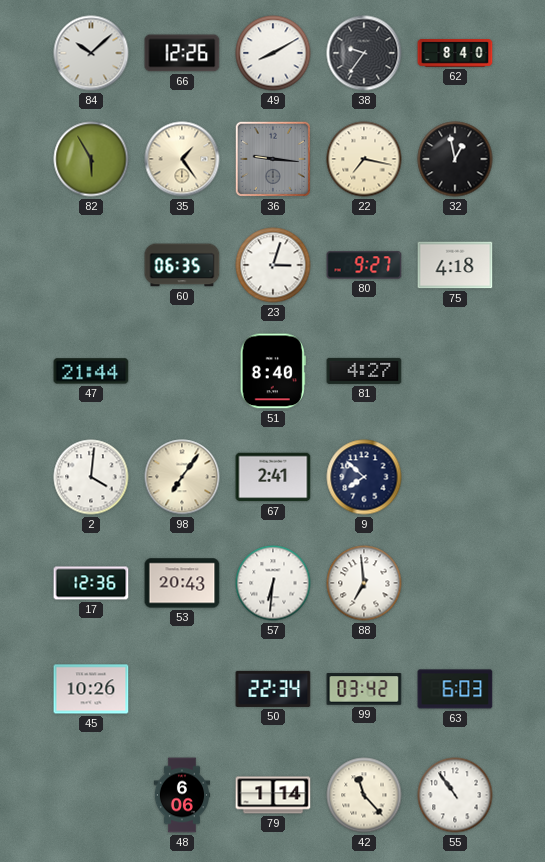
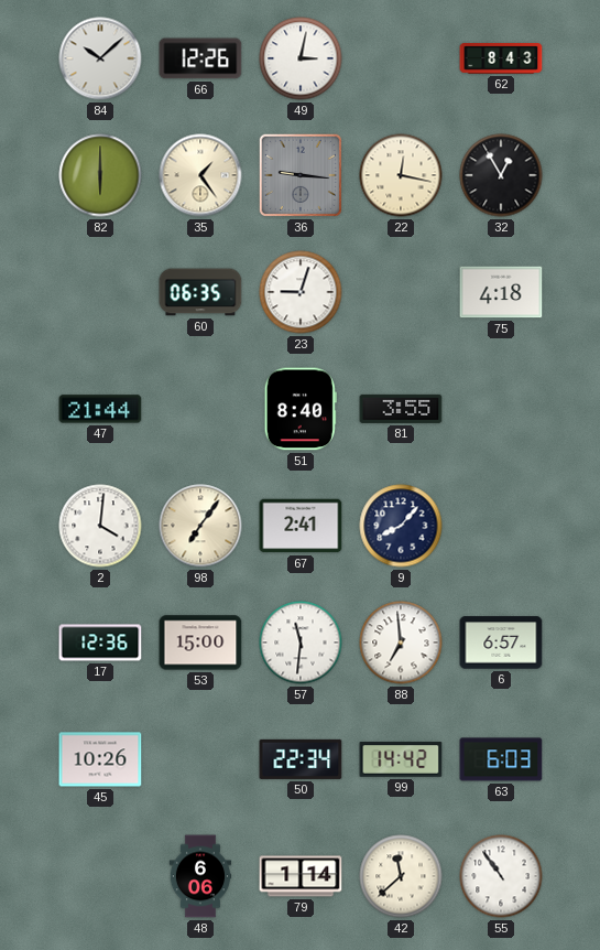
49: 8:10 -> 3:02
38: 9:36 -> none
62: 8:40 -> 8:43
82: 5:55 -> 6:00
22: 7:17 -> 12:17
32: 12:58 -> 12:55
23: 3:03 -> 9:03
80: 9:27 -> none
81: 4:27 -> 3:55
9: 7:52 -> 8:07
53: 20:43 -> 15:00
57: 6:31 -> 11:31
6: none -> 6:57
99: 03:42 -> 14:42
42: 11:23 -> 11:38
